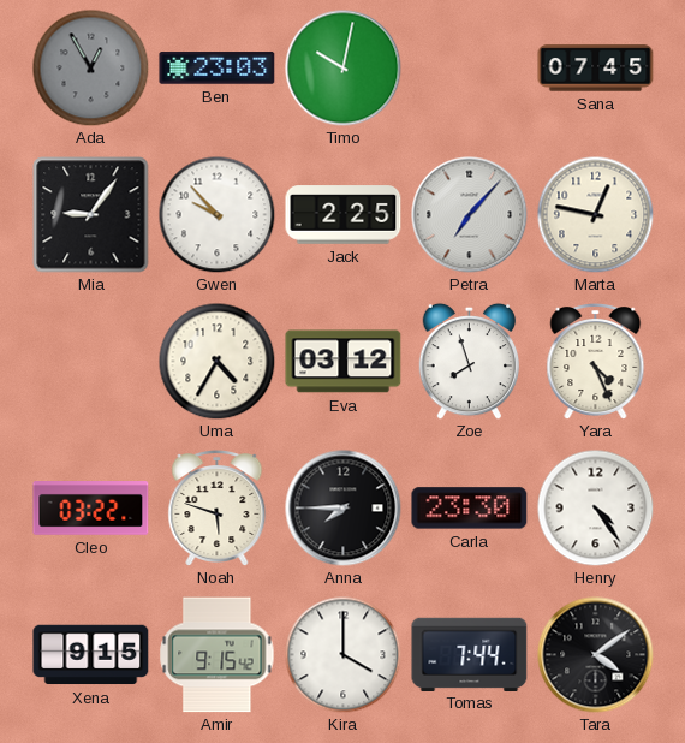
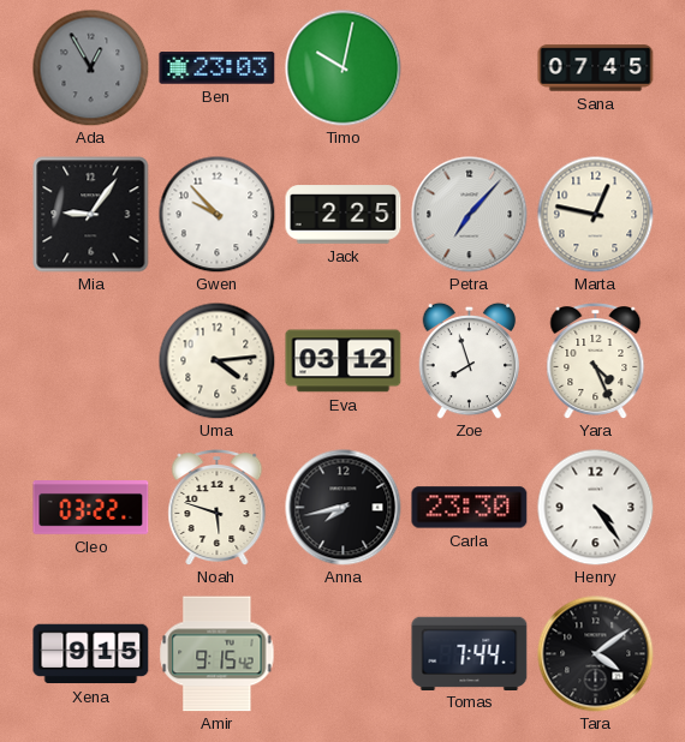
Uma: 4:35 -> 4:14
Anna: 7:45 -> 7:43
Kira: 4:00 -> none
